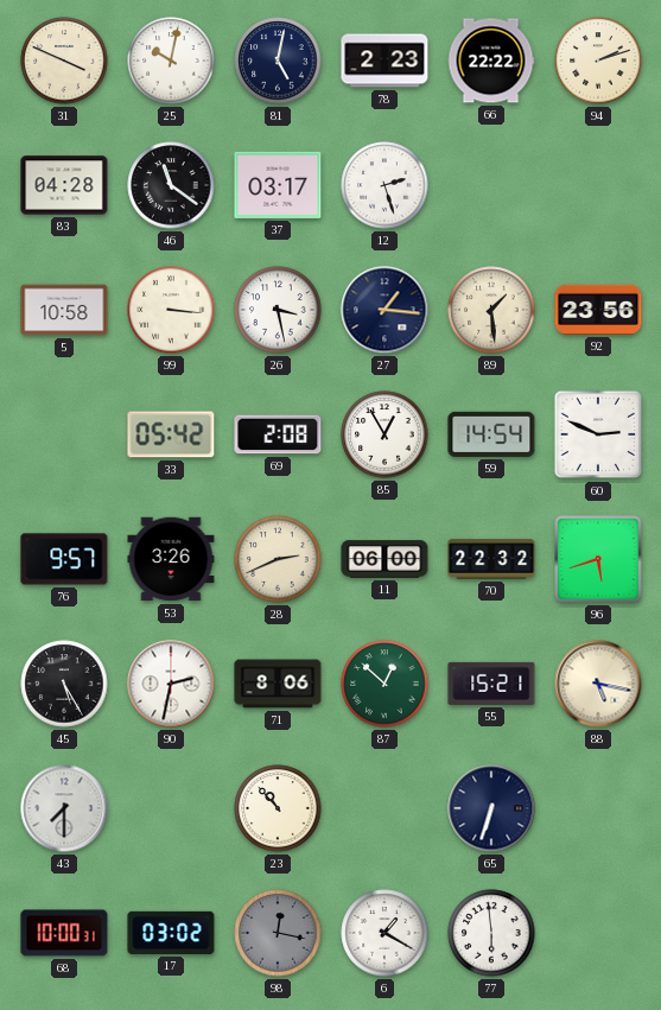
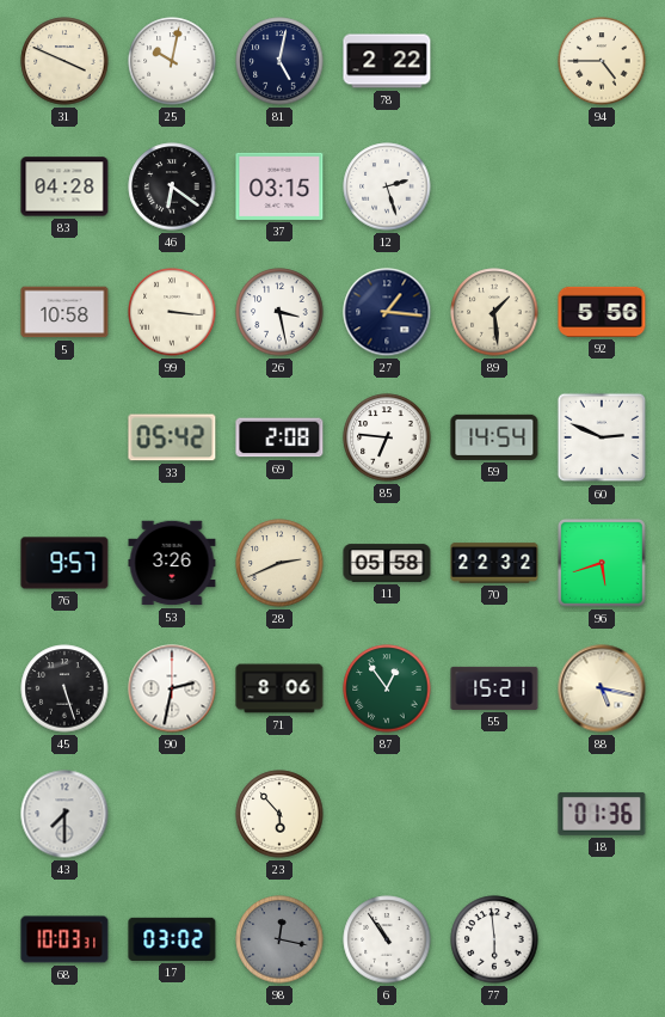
78: 2:23 -> 2:22
66: 22:22 -> none
94: 2:12 -> 4:45
46: 11:21 -> 6:21
37: 03:17 -> 03:15
92: 23:56 -> 5:56
85: 12:55 -> 6:46
11: 06:00 -> 05:58
45: 5:25 -> 5:27
87: 12:52 -> 12:54
23: 10:53 -> 5:53
65: 6:33 -> none
18: none -> 01:36
68: 10:00 -> 10:03
6: 1:20 -> 10:54
